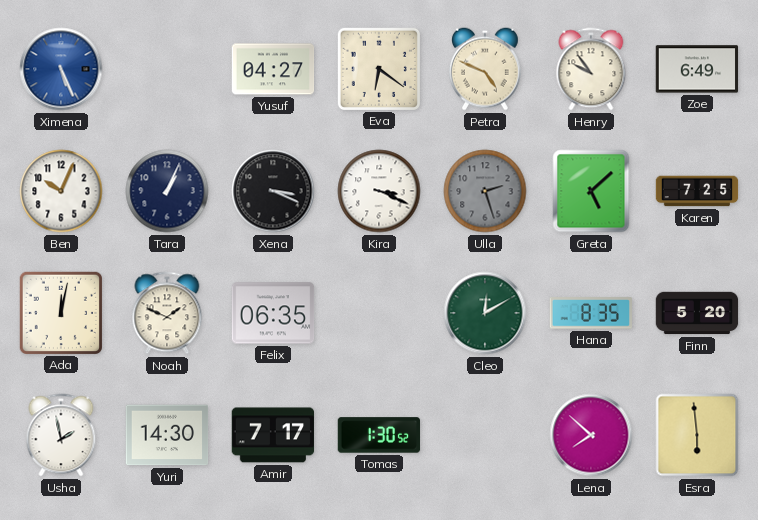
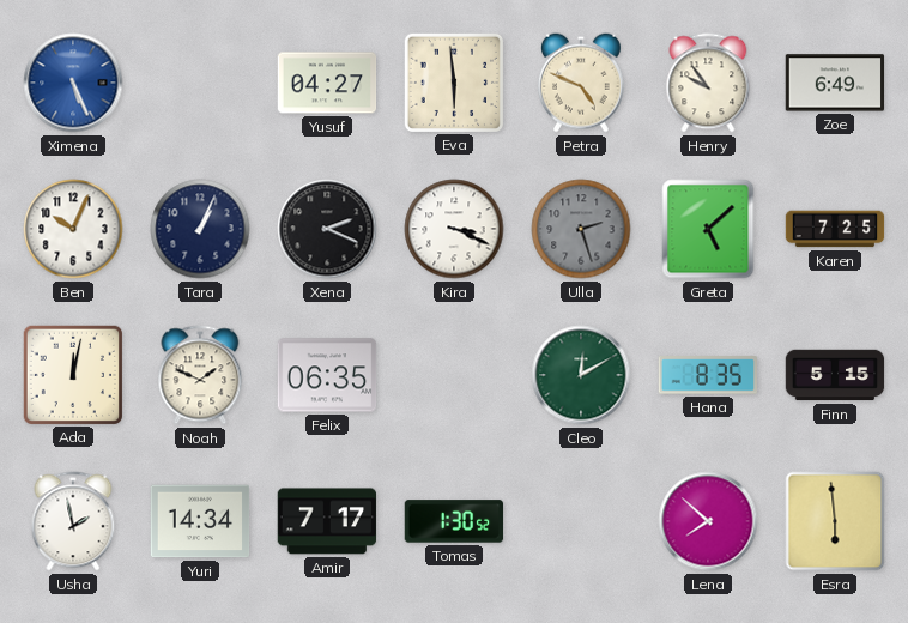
Eva: 6:21 -> 5:59
Xena: 3:19 -> 2:19
Finn: 5:20 -> 5:15
Yuri: 14:30 -> 14:34
